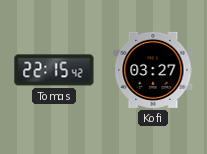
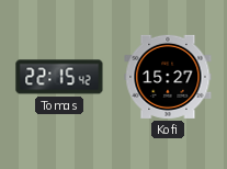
Kofi: 03:27 -> 15:27
